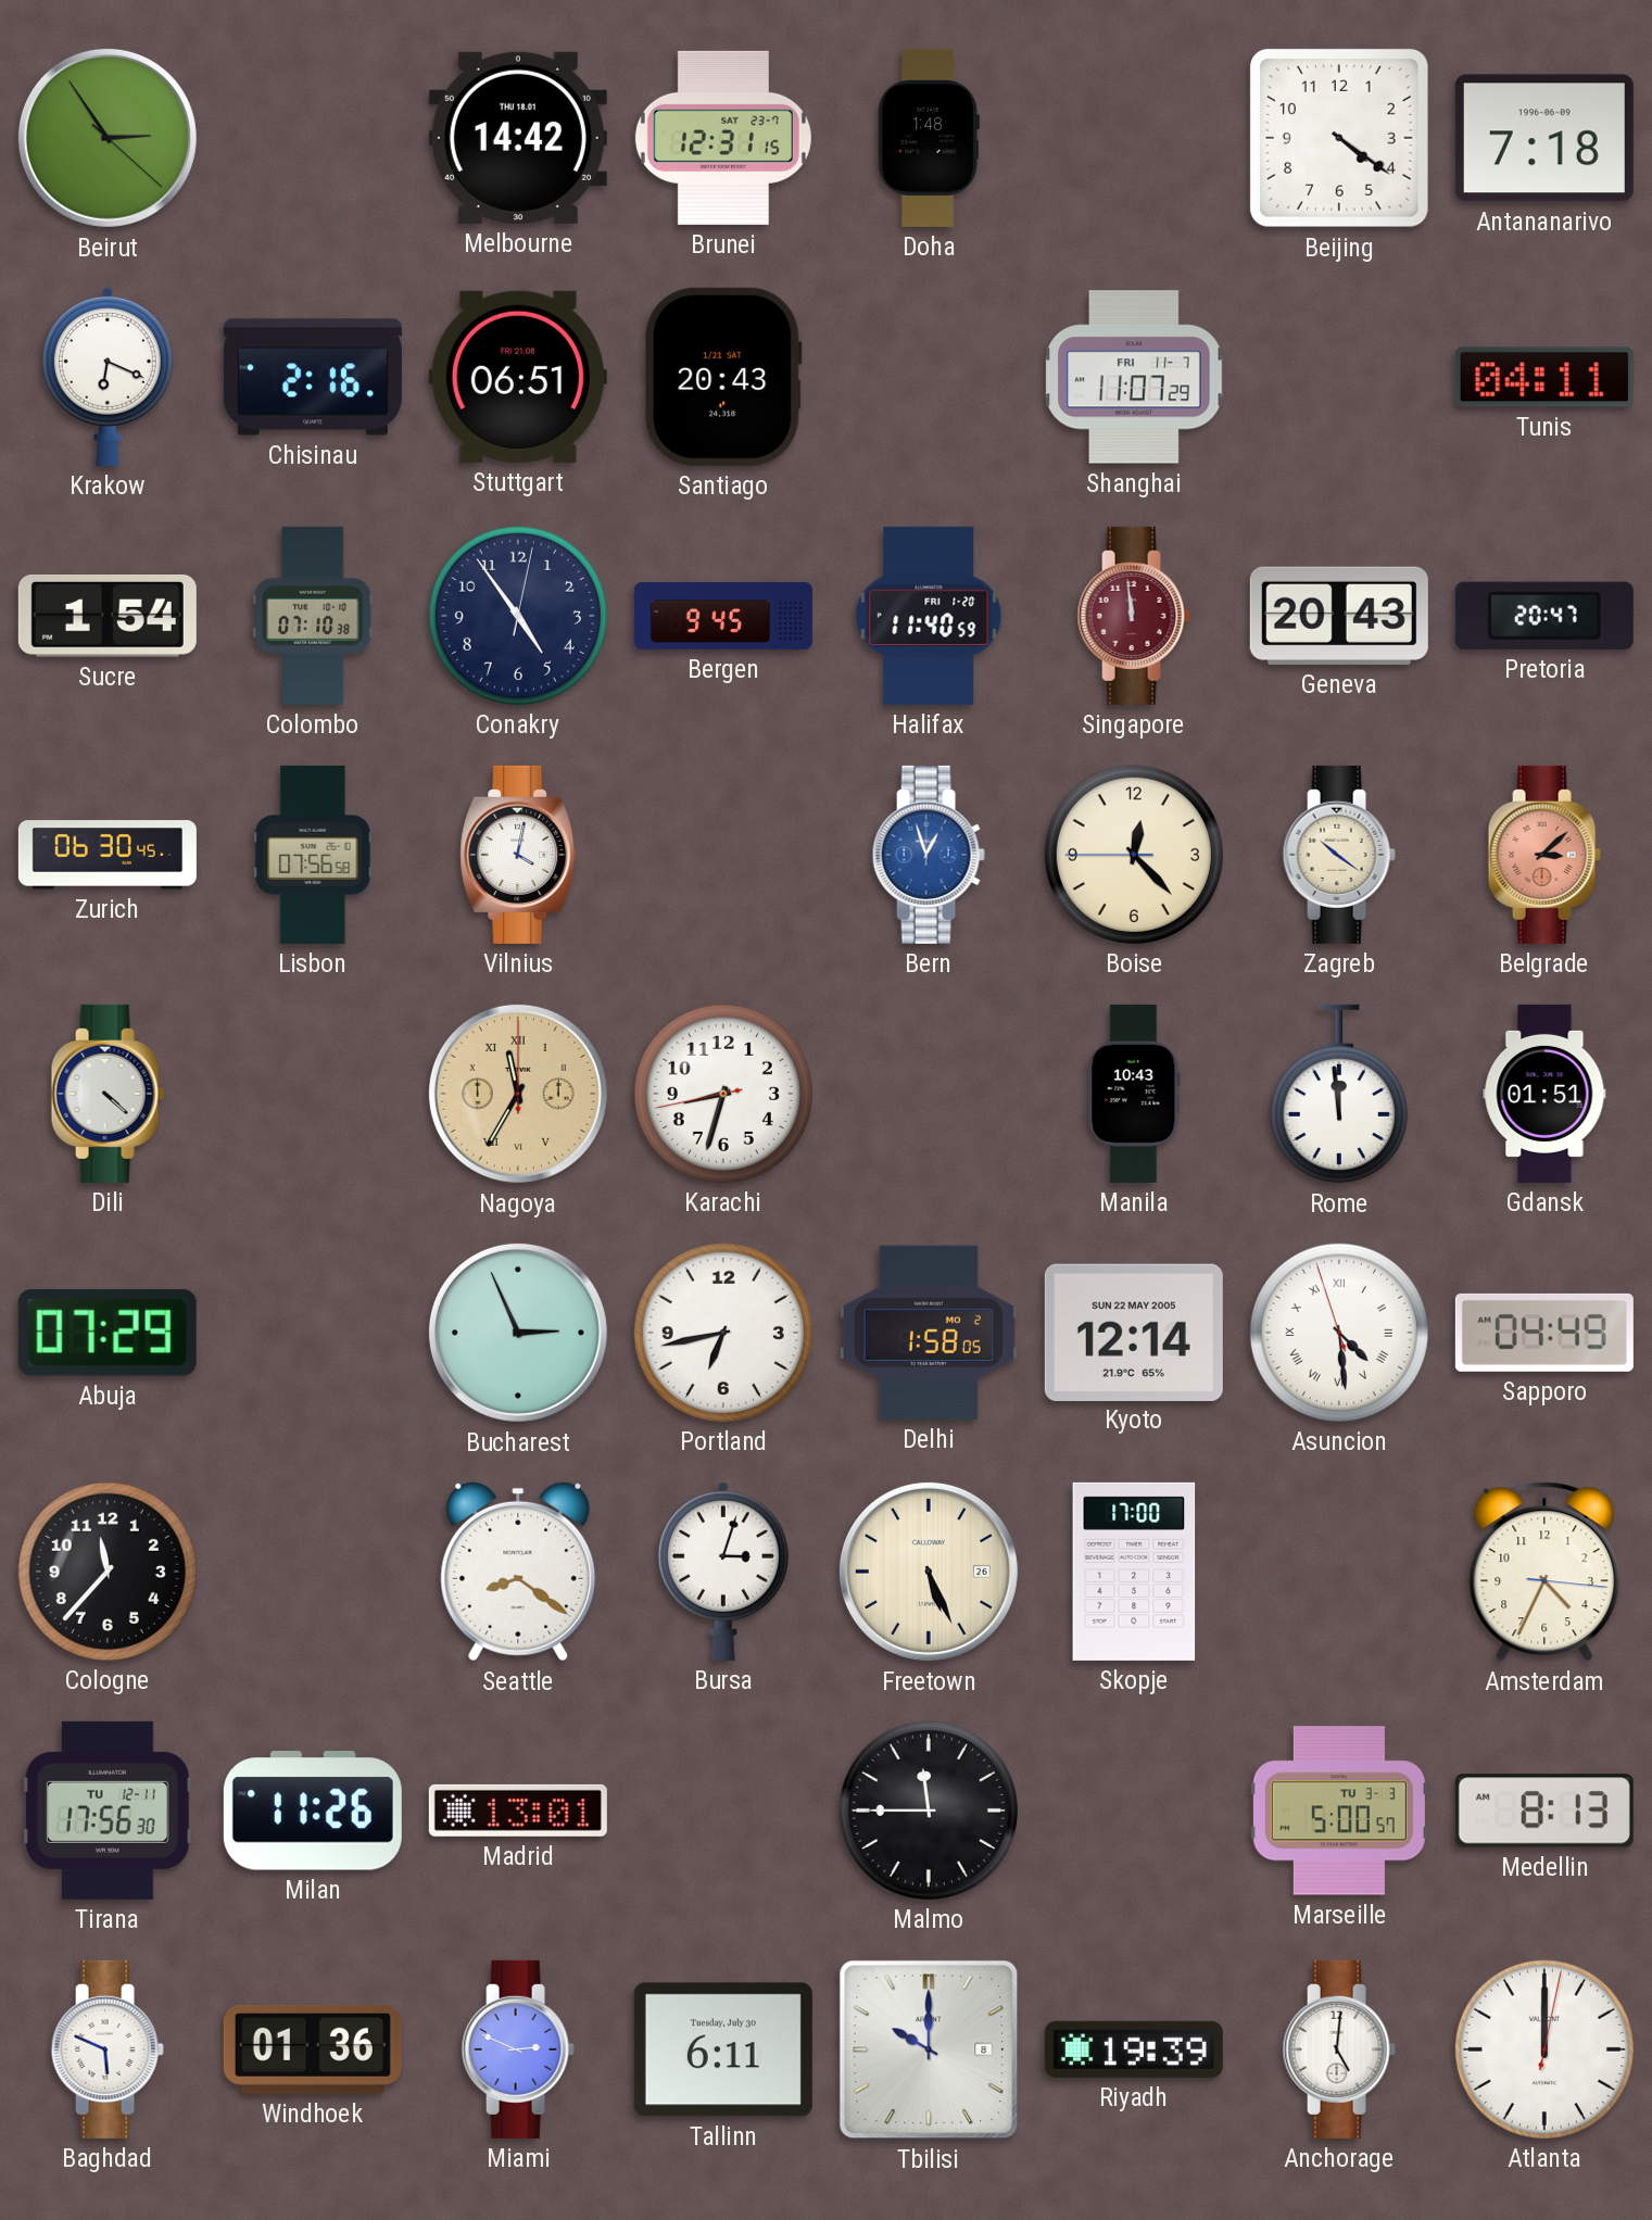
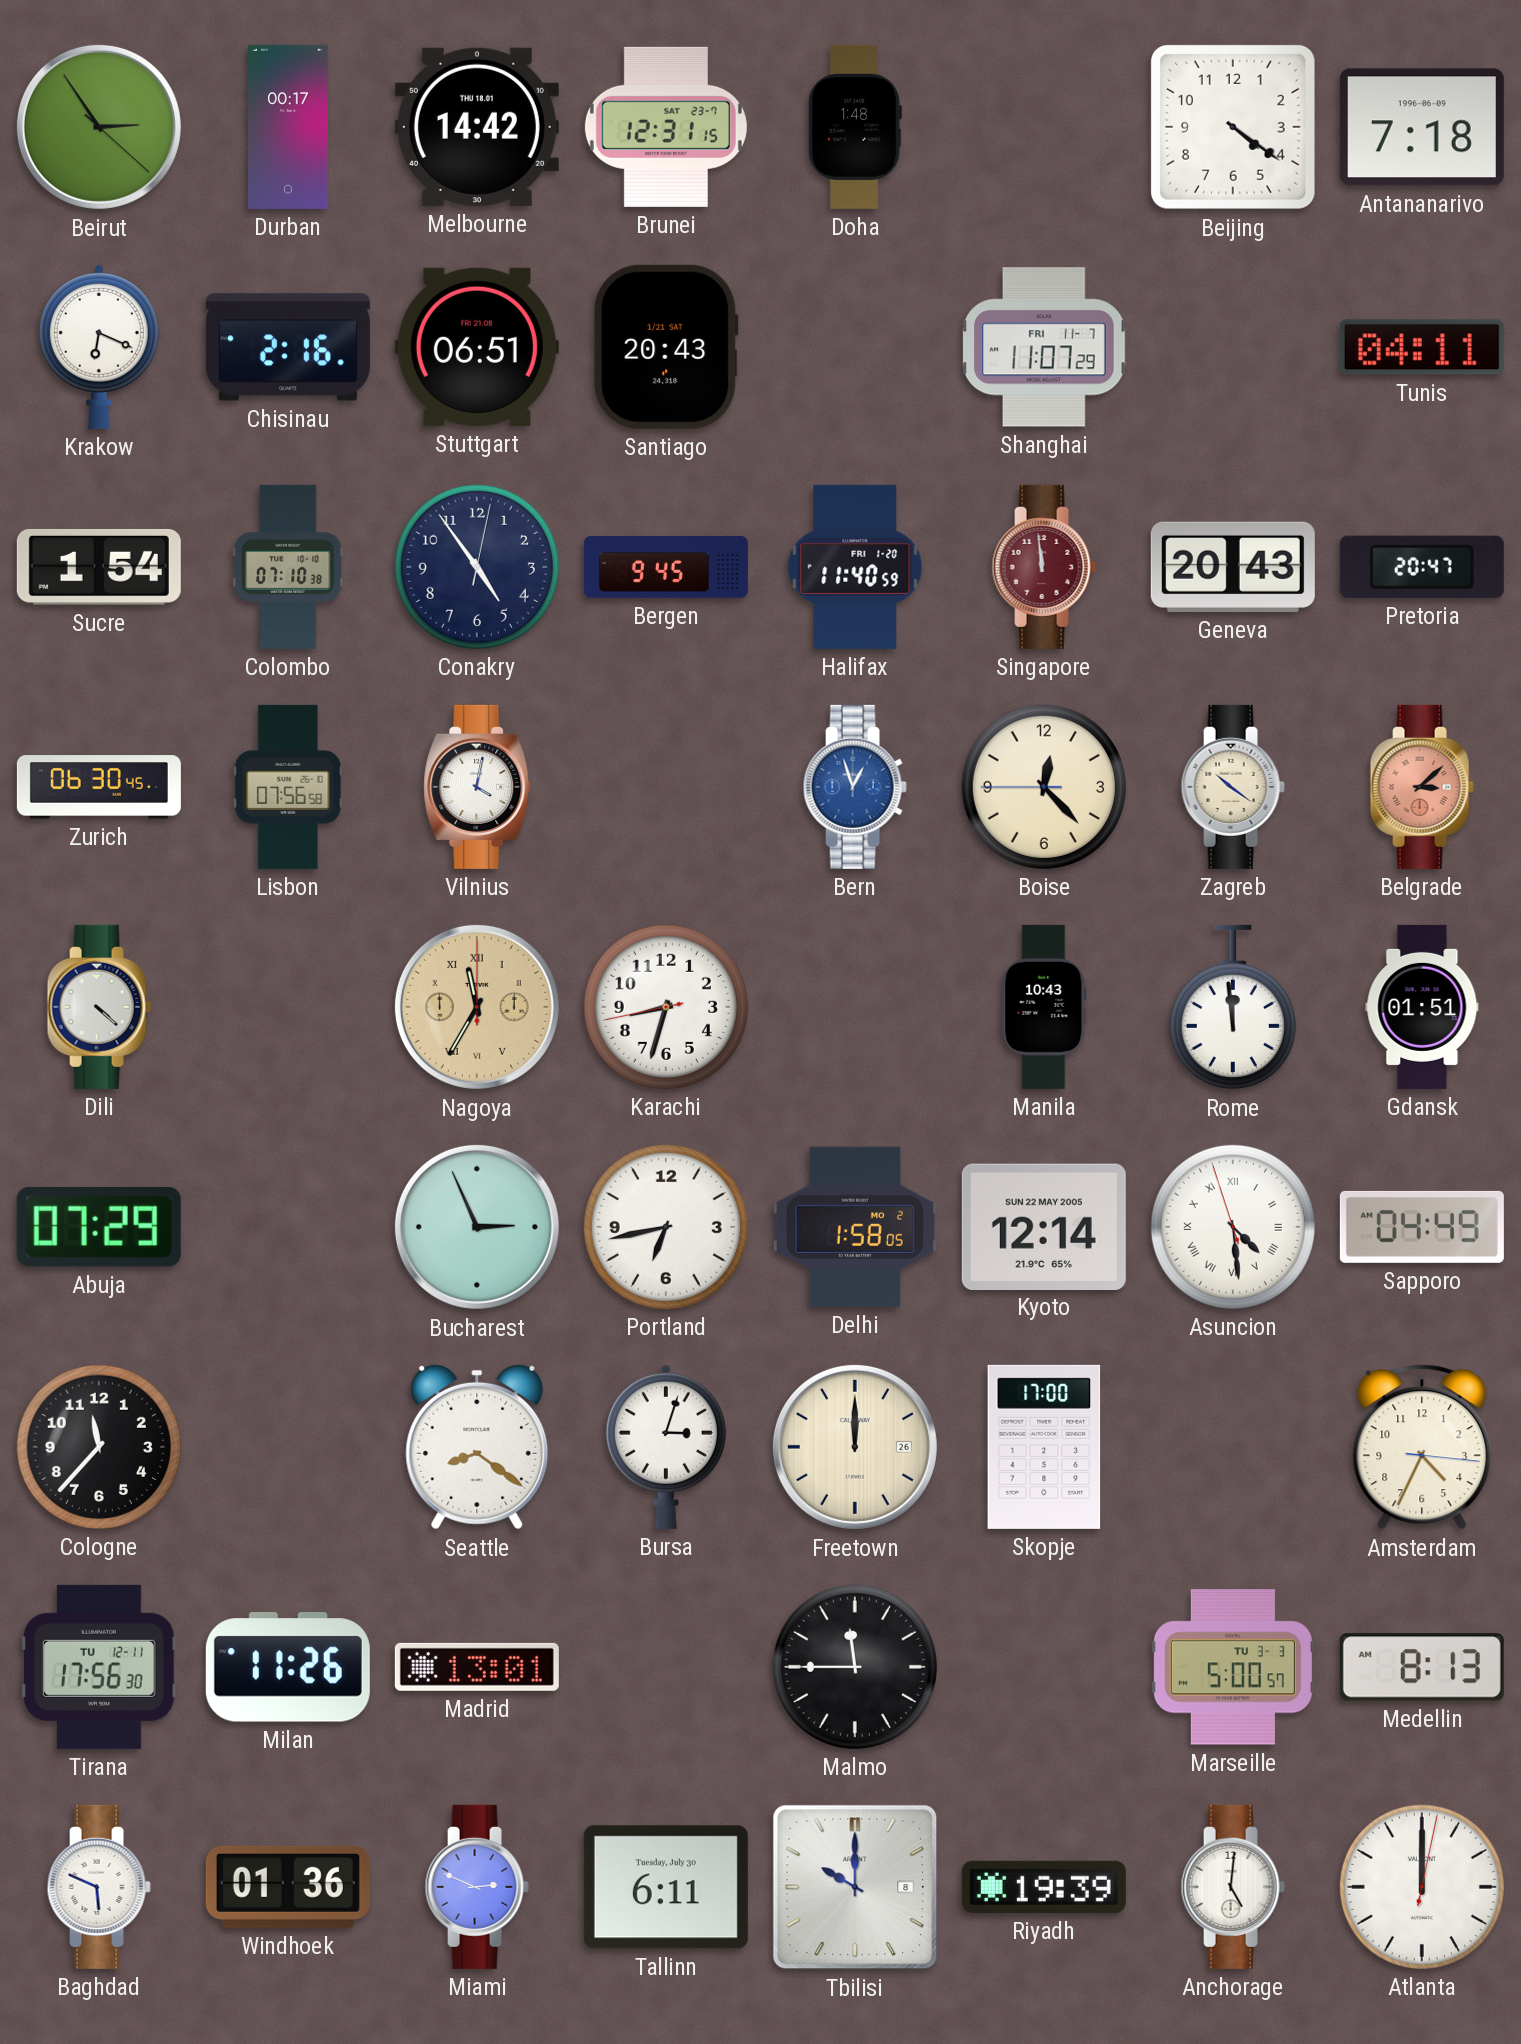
Durban: none -> 00:17
Freetown: 5:26 -> 12:00
